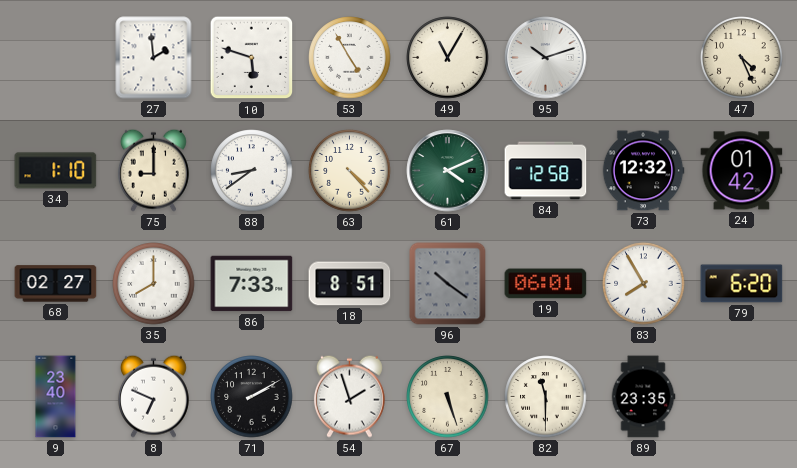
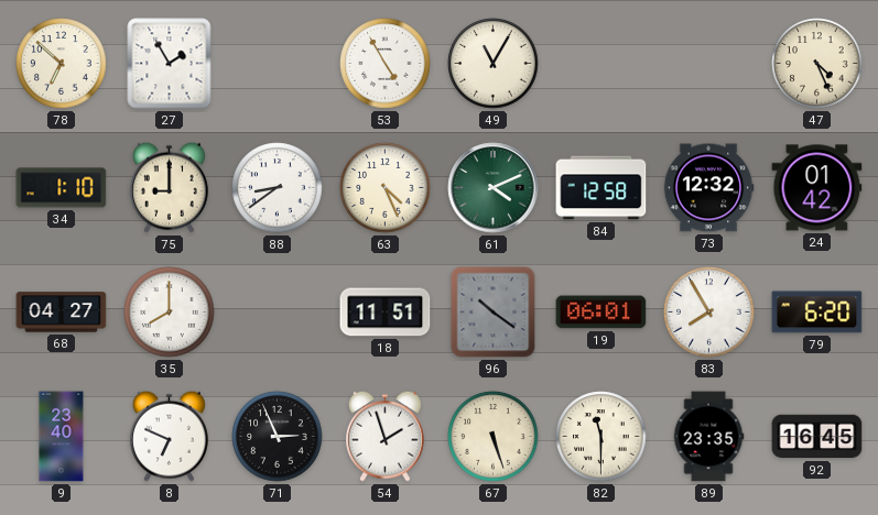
78: none -> 6:52
27: 1:59 -> 1:55
10: 5:48 -> none
95: 10:12 -> none
63: 4:23 -> 4:26
68: 02:27 -> 04:27
86: 7:33 -> none
18: 8:51 -> 11:51
71: 2:10 -> 2:56
92: none -> 16:45
